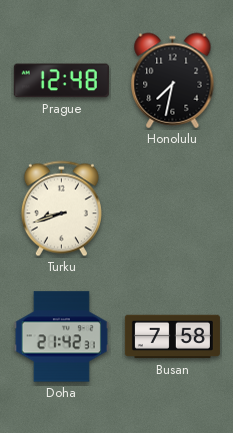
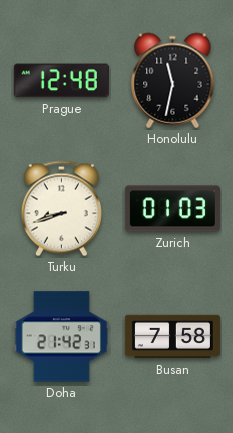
Honolulu: 7:32 -> 11:32
Zurich: none -> 01:03
